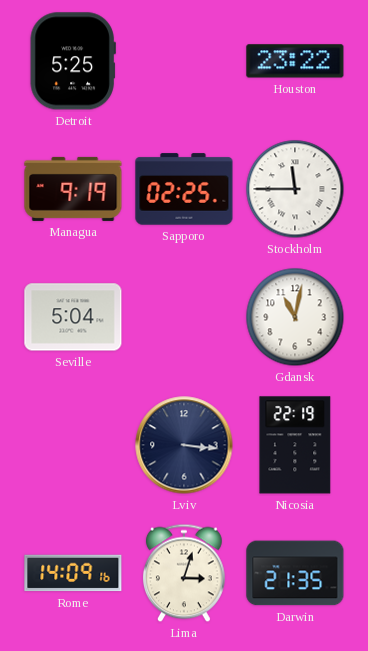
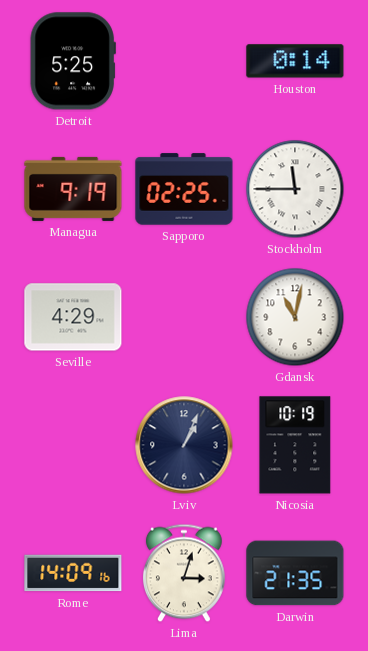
Houston: 23:22 -> 0:14
Seville: 5:04 -> 4:29
Lviv: 3:16 -> 1:04
Nicosia: 22:19 -> 10:19
